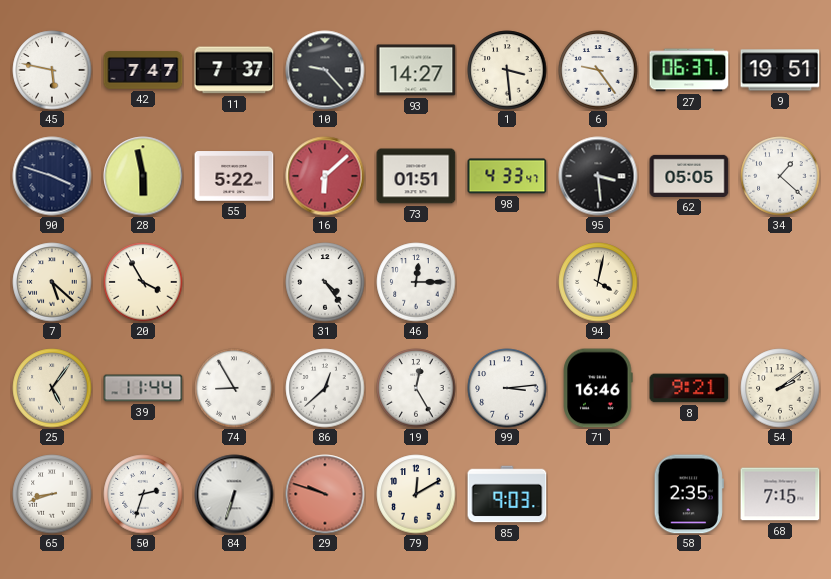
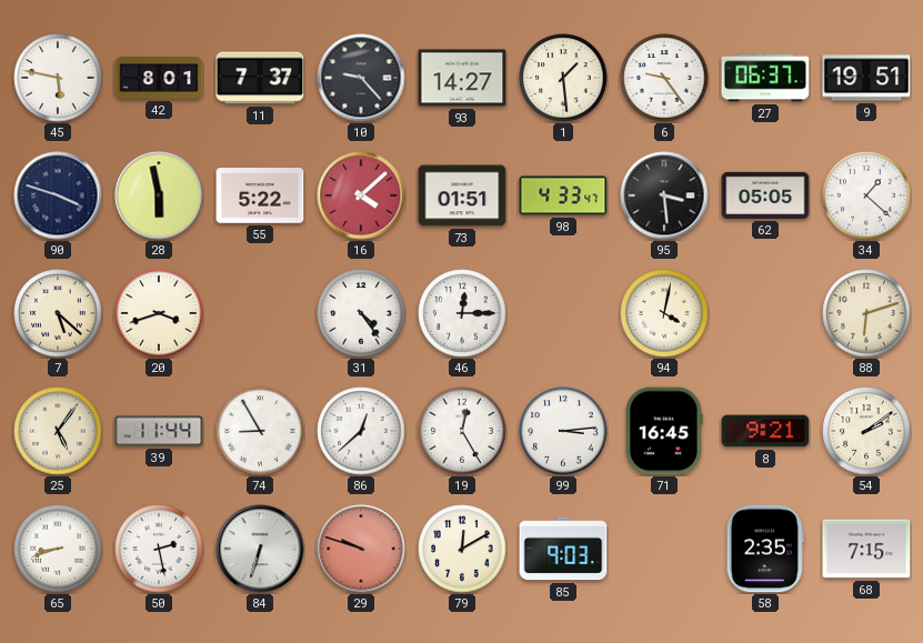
42: 7:47 -> 8:01
1: 3:29 -> 1:29
16: 6:08 -> 4:08
20: 3:55 -> 3:42
88: none -> 6:12
71: 16:46 -> 16:45
50: 2:33 -> 2:28
